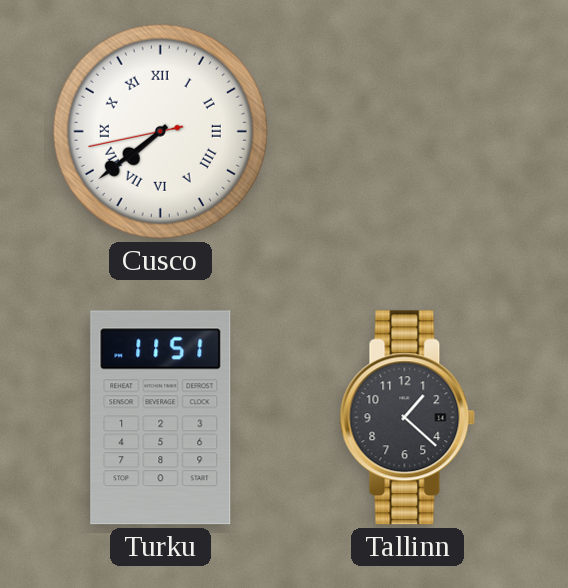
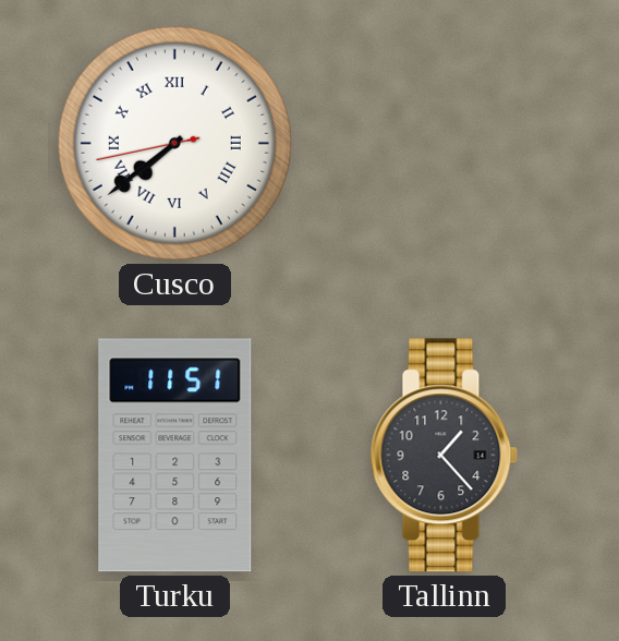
Tallinn: 1:22 -> 1:23
